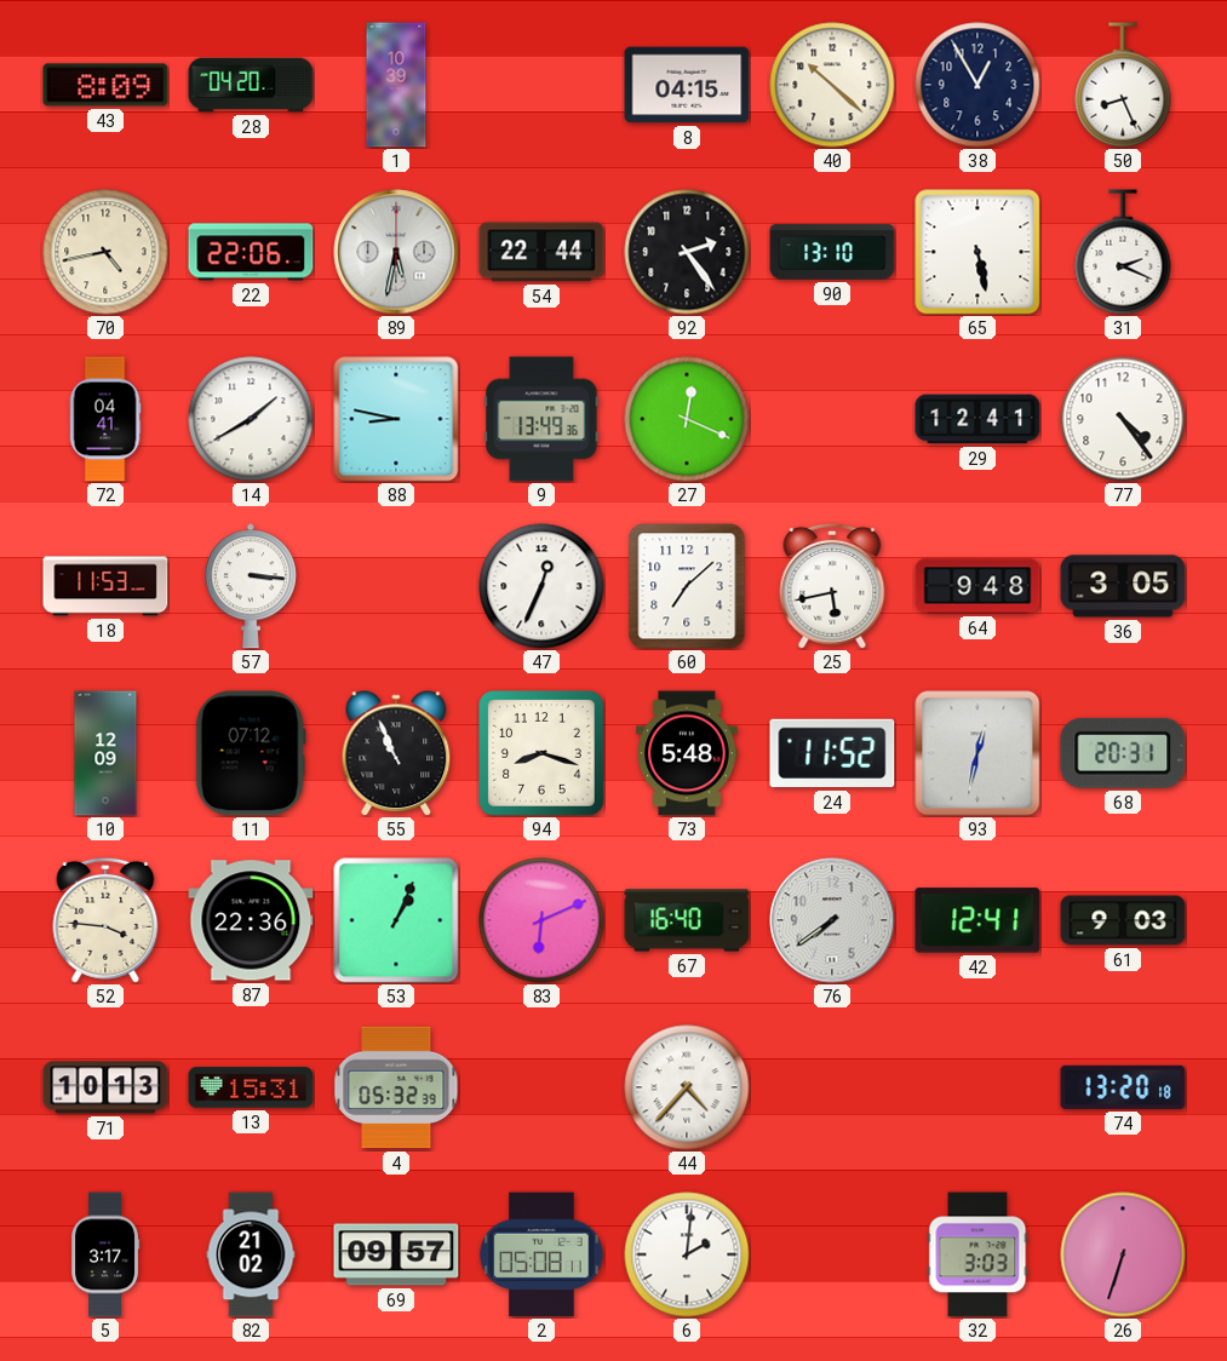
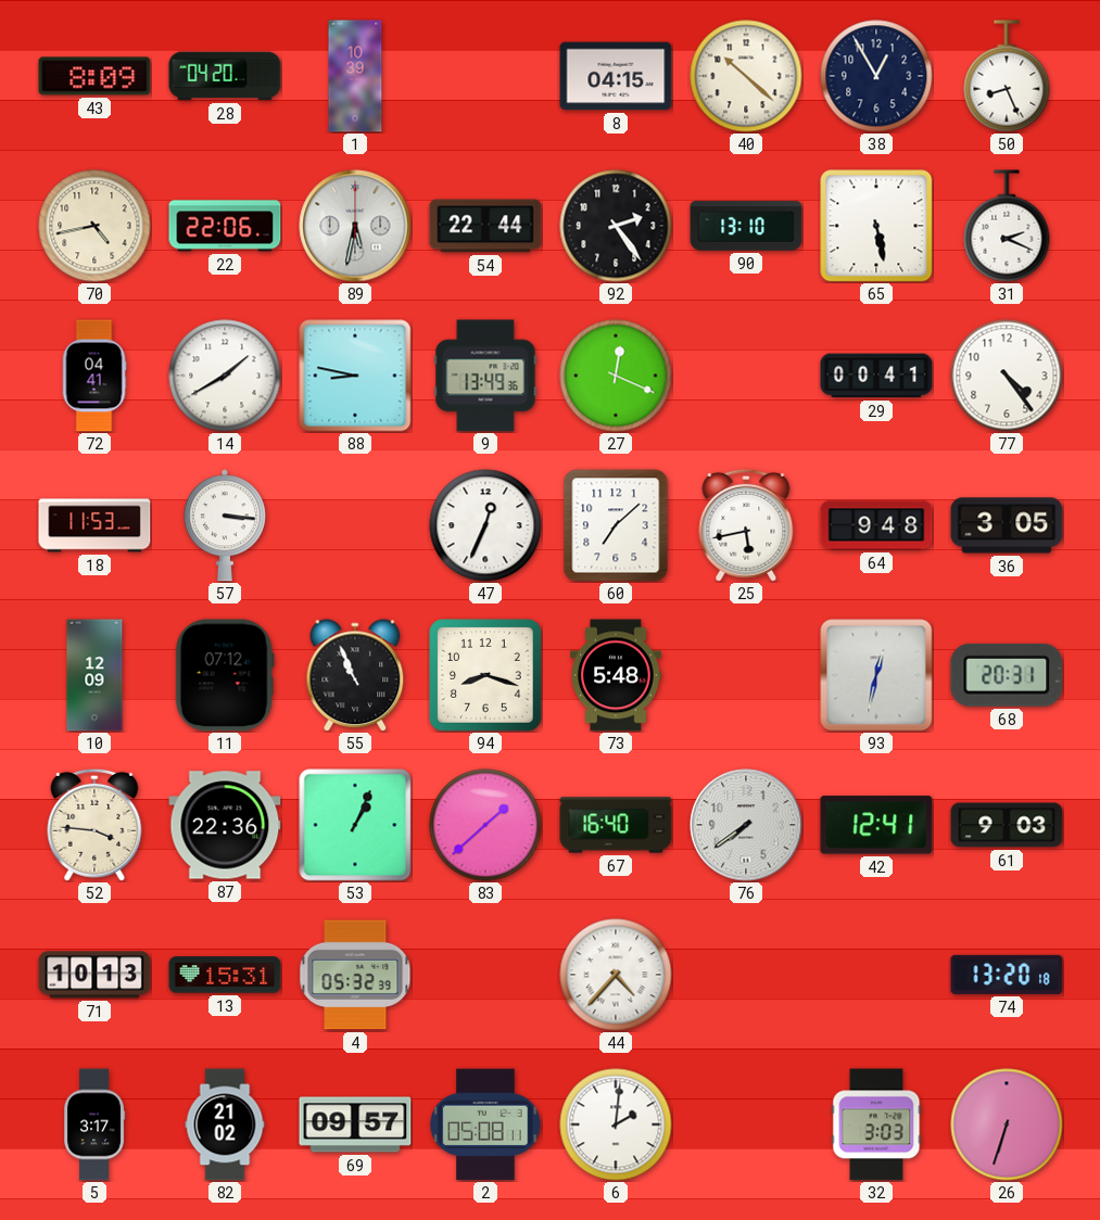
29: 12:41 -> 00:41
24: 11:52 -> none
83: 6:11 -> 1:38
